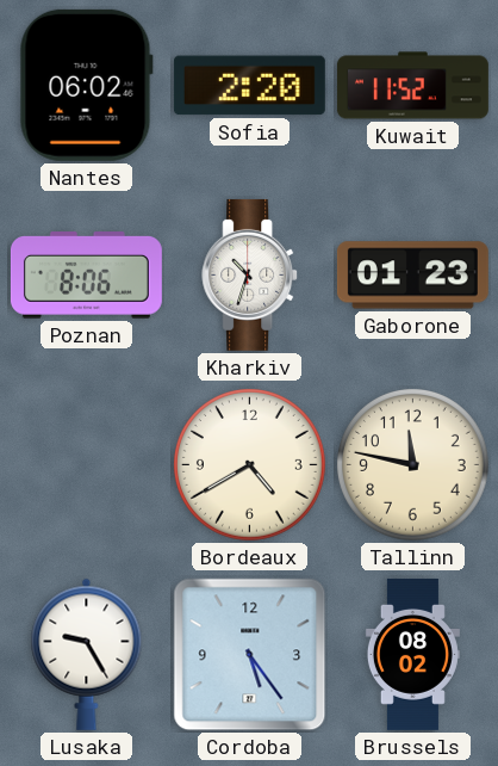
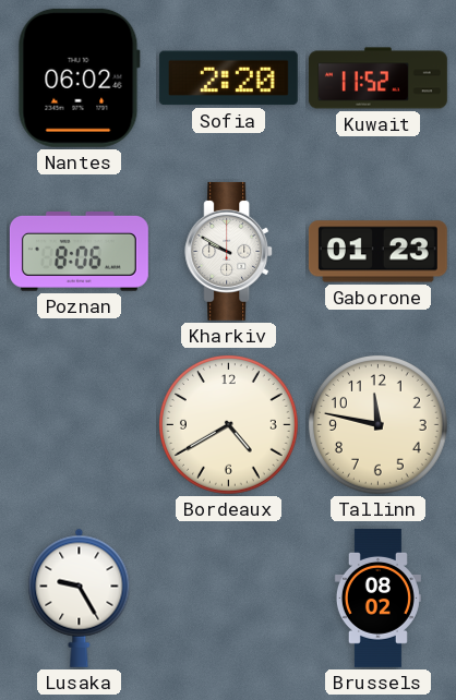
Kharkiv: 10:33 -> 9:50
Cordoba: 5:24 -> none
